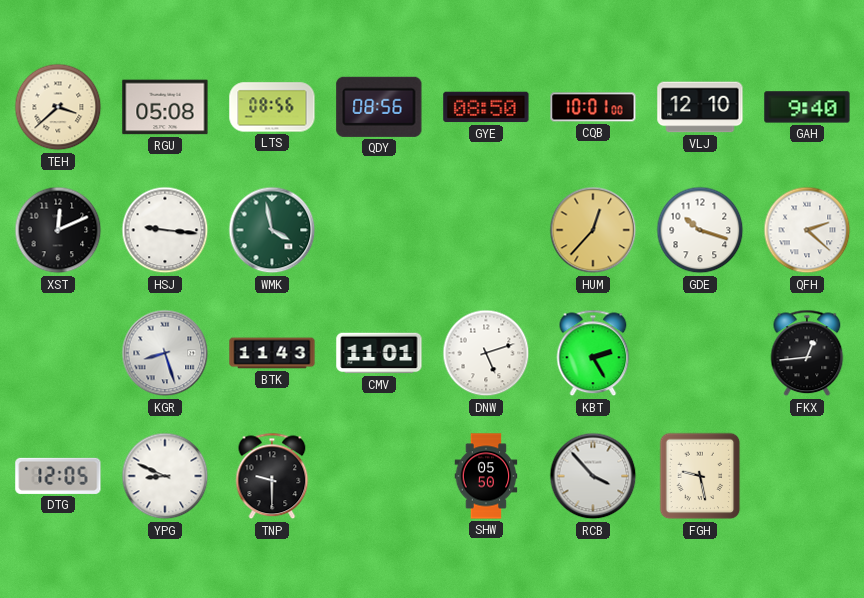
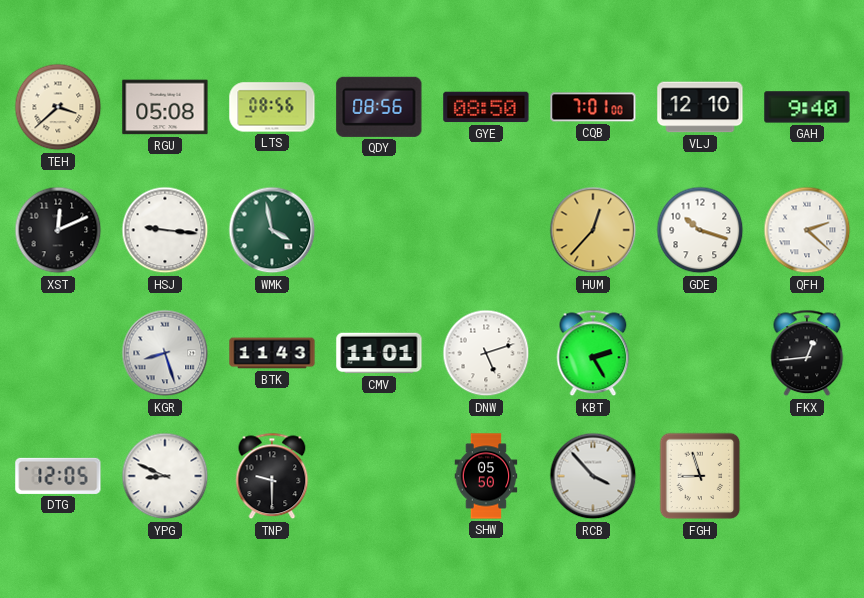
CQB: 10:01 -> 7:01
FGH: 9:28 -> 8:57
